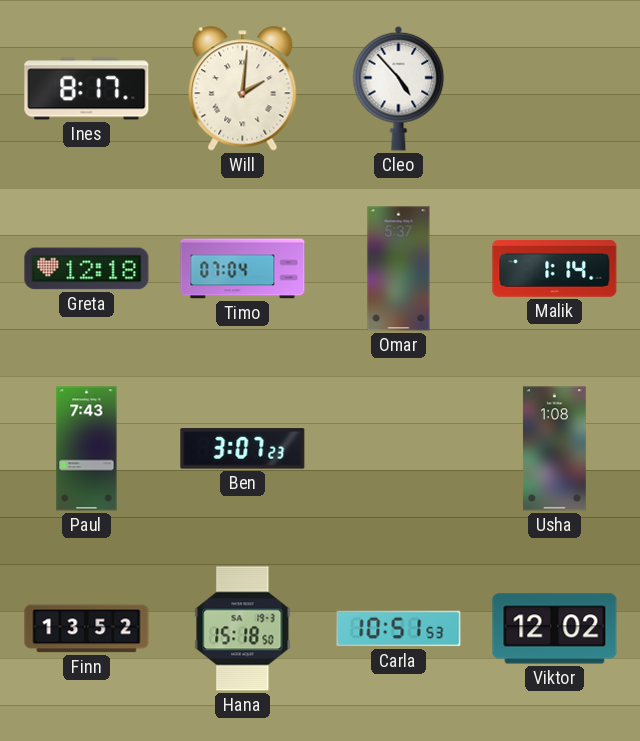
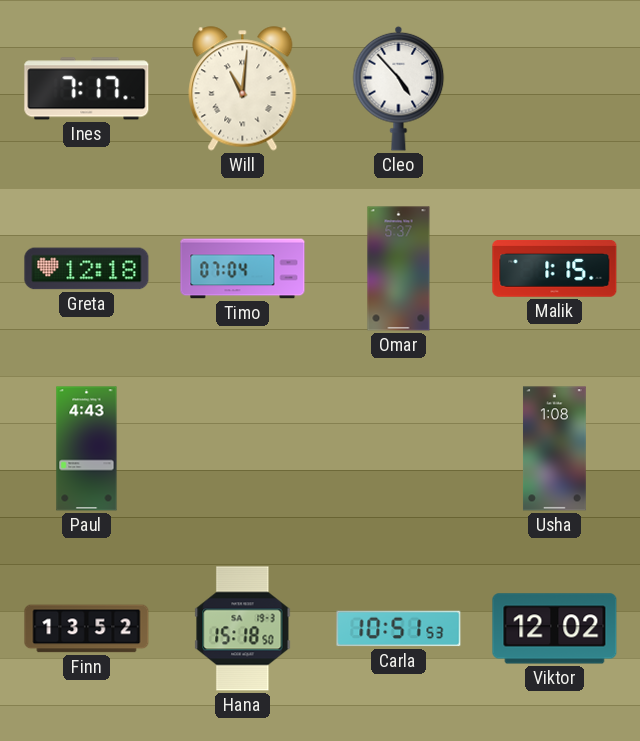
Ines: 8:17 -> 7:17
Will: 2:01 -> 11:01
Malik: 1:14 -> 1:15
Paul: 7:43 -> 4:43
Ben: 3:07 -> none
